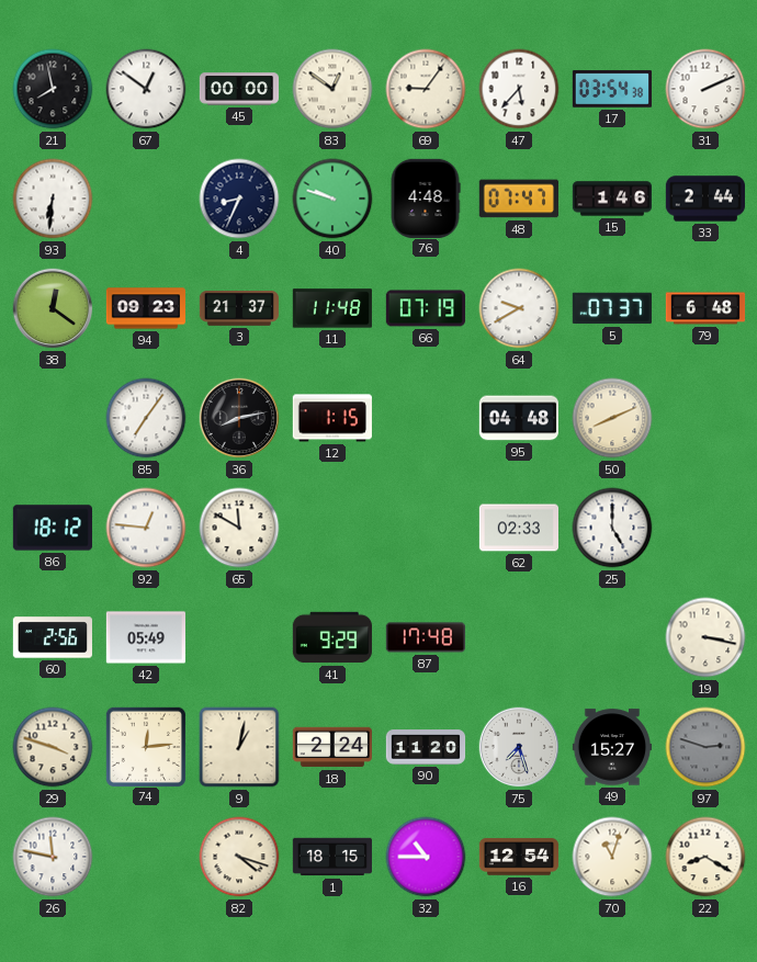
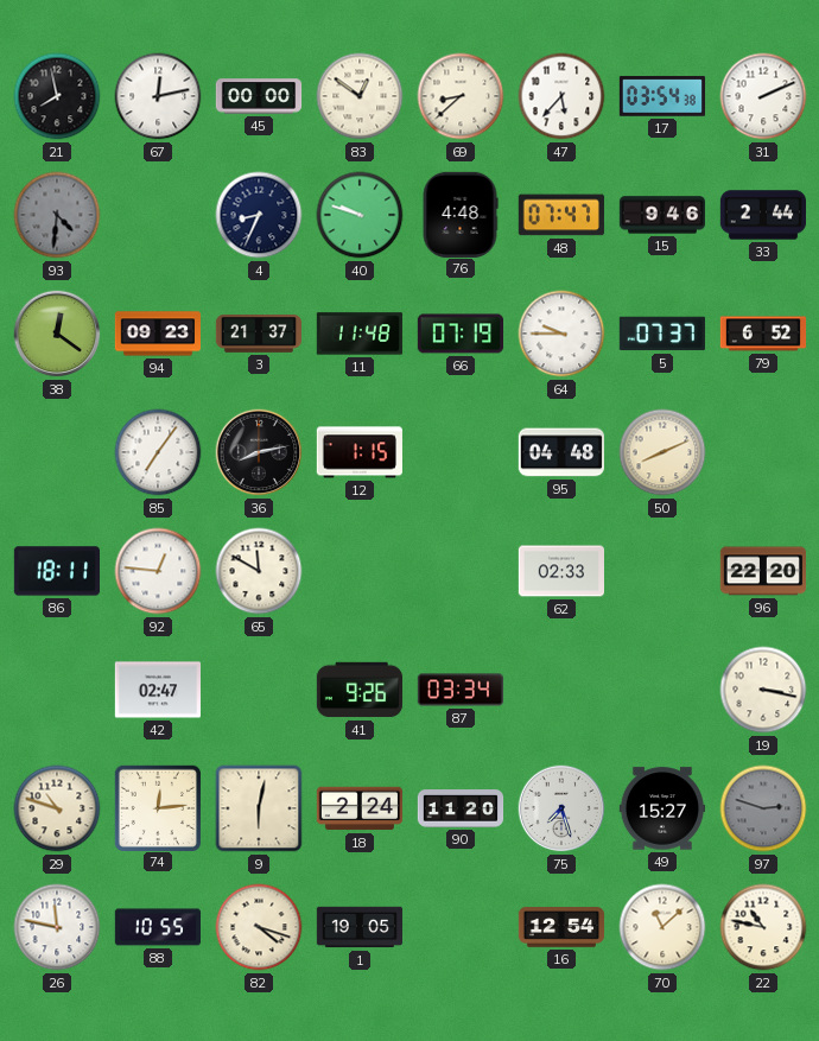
67: 12:51 -> 12:13
69: 9:06 -> 8:38
93: 6:31 -> 4:31
93 dial: white -> grey
15: 1:46 -> 9:46
64: 9:40 -> 9:45
79: 6:48 -> 6:52
86: 18:12 -> 18:11
25: 5:00 -> none
96: none -> 22:20
60: 2:56 -> none
42: 05:49 -> 02:47
41: 9:29 -> 9:26
87: 17:48 -> 03:34
29: 3:48 -> 10:48
9: 1:02 -> 6:02
88: none -> 10:55
1: 18:15 -> 19:05
32: 10:45 -> none
70: 11:03 -> 11:08
22: 8:20 -> 10:47
